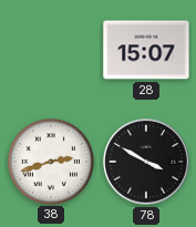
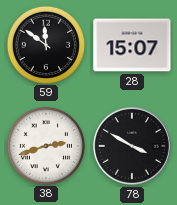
59: none -> 11:51
